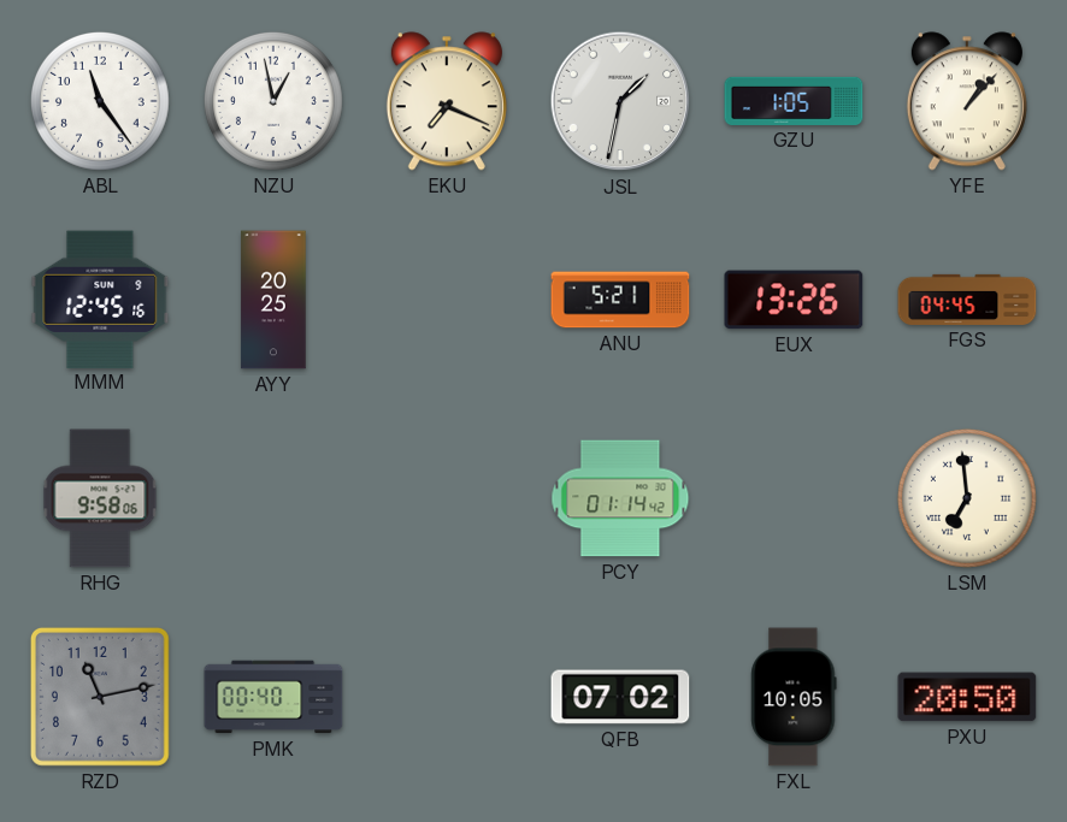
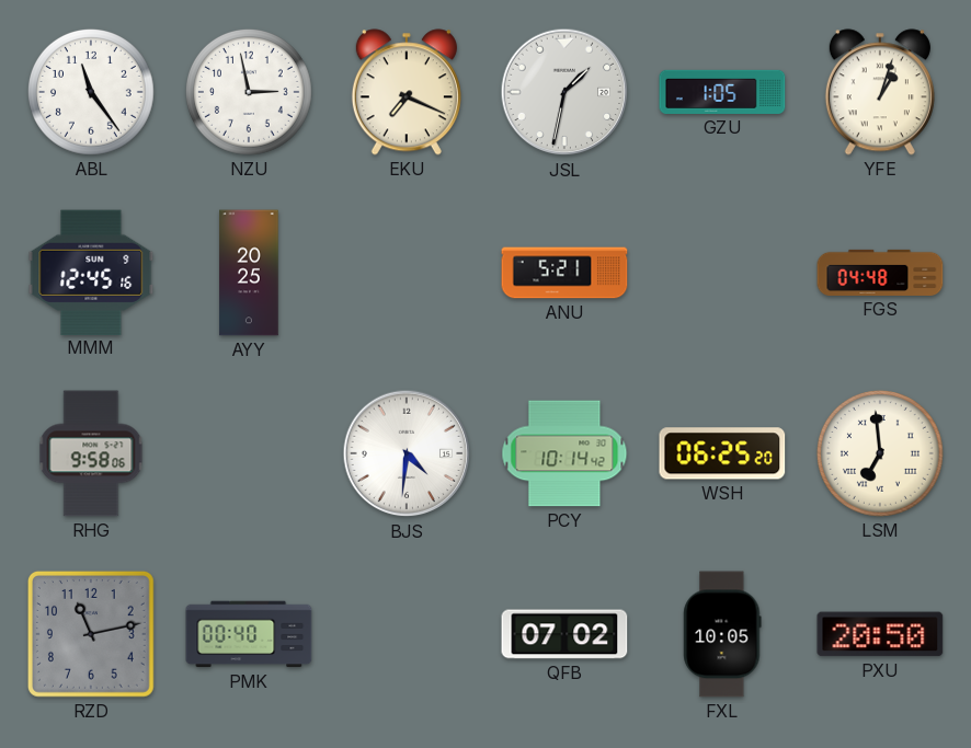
NZU: 12:58 -> 2:58
YFE: 1:07 -> 1:03
EUX: 13:26 -> none
FGS: 04:45 -> 04:48
BJS: none -> 4:31
PCY: 01:14 -> 10:14
WSH: none -> 06:25
